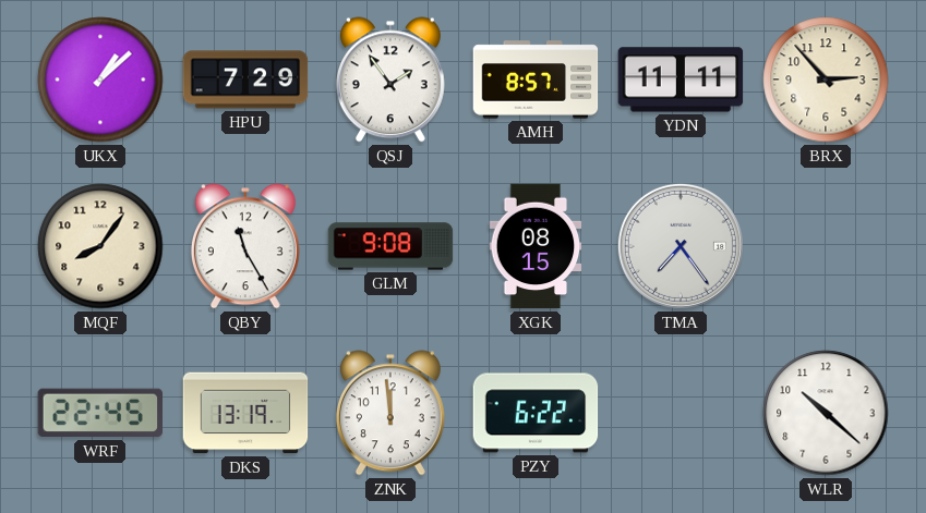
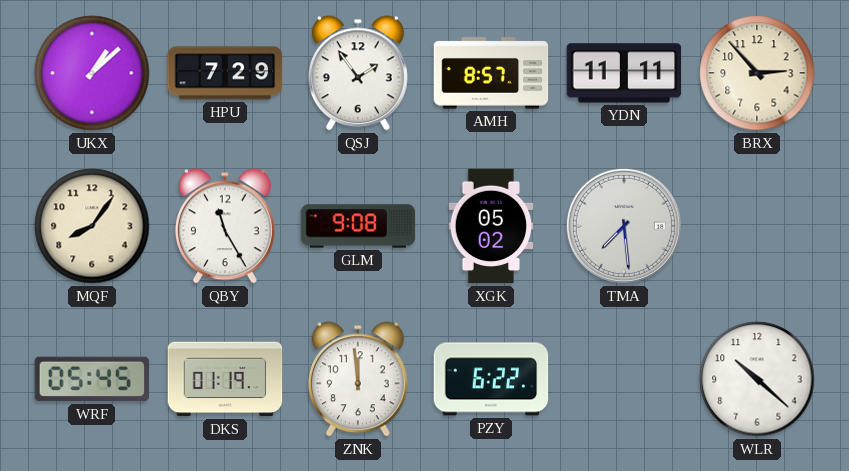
XGK: 08:15 -> 05:02
TMA: 7:24 -> 7:29
WRF: 22:45 -> 05:45
DKS: 13:19 -> 01:19
